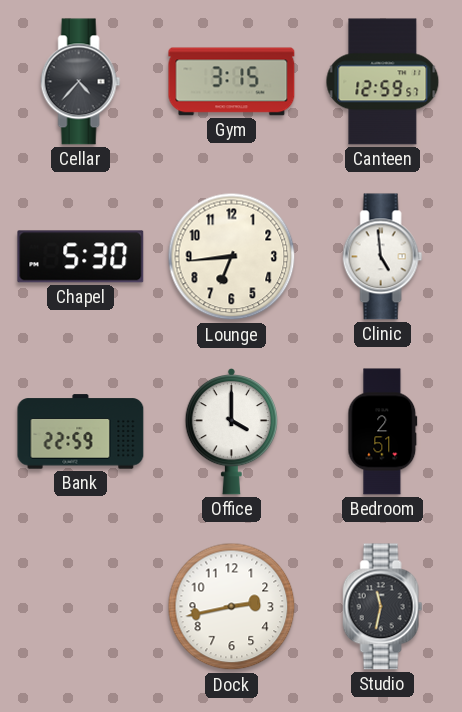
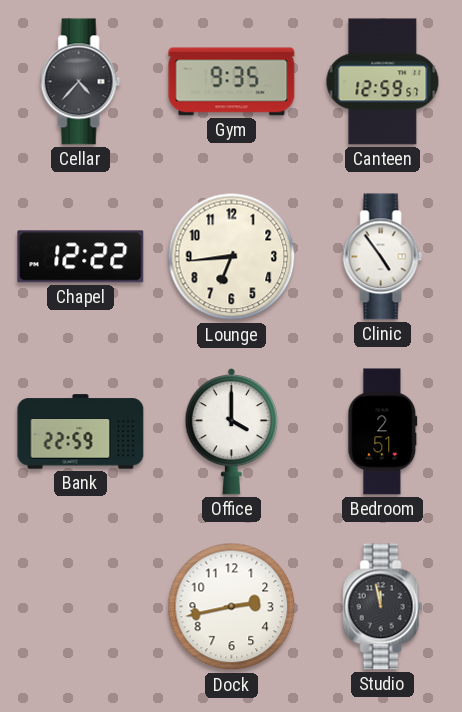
Gym: 3:15 -> 9:35
Chapel: 5:30 -> 12:22
Clinic: 4:59 -> 4:54
Studio: 11:32 -> 11:58
